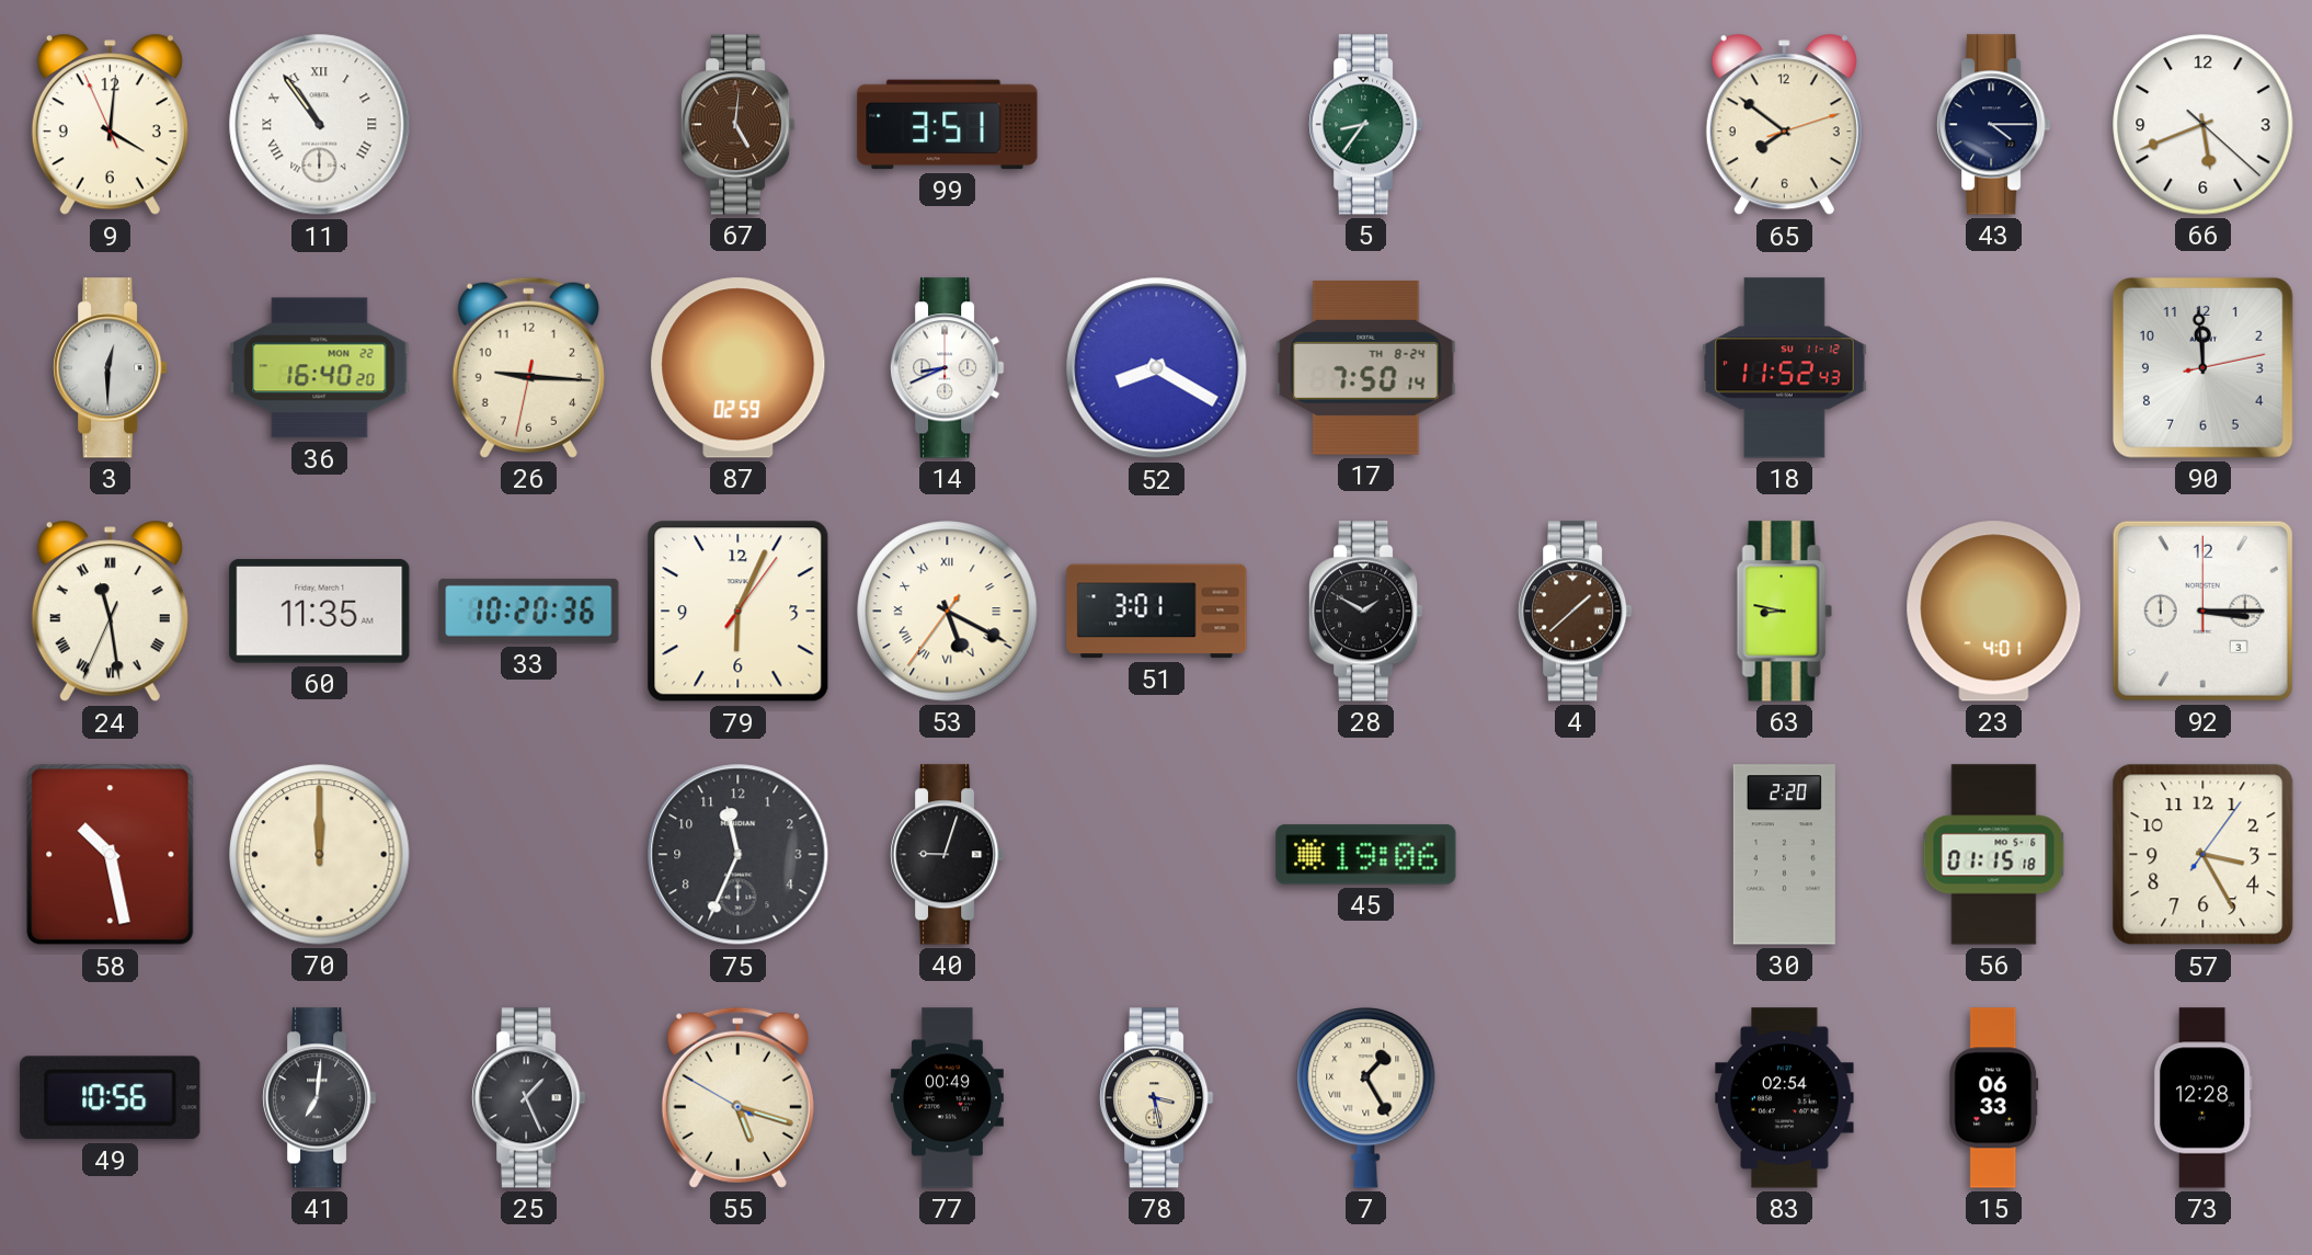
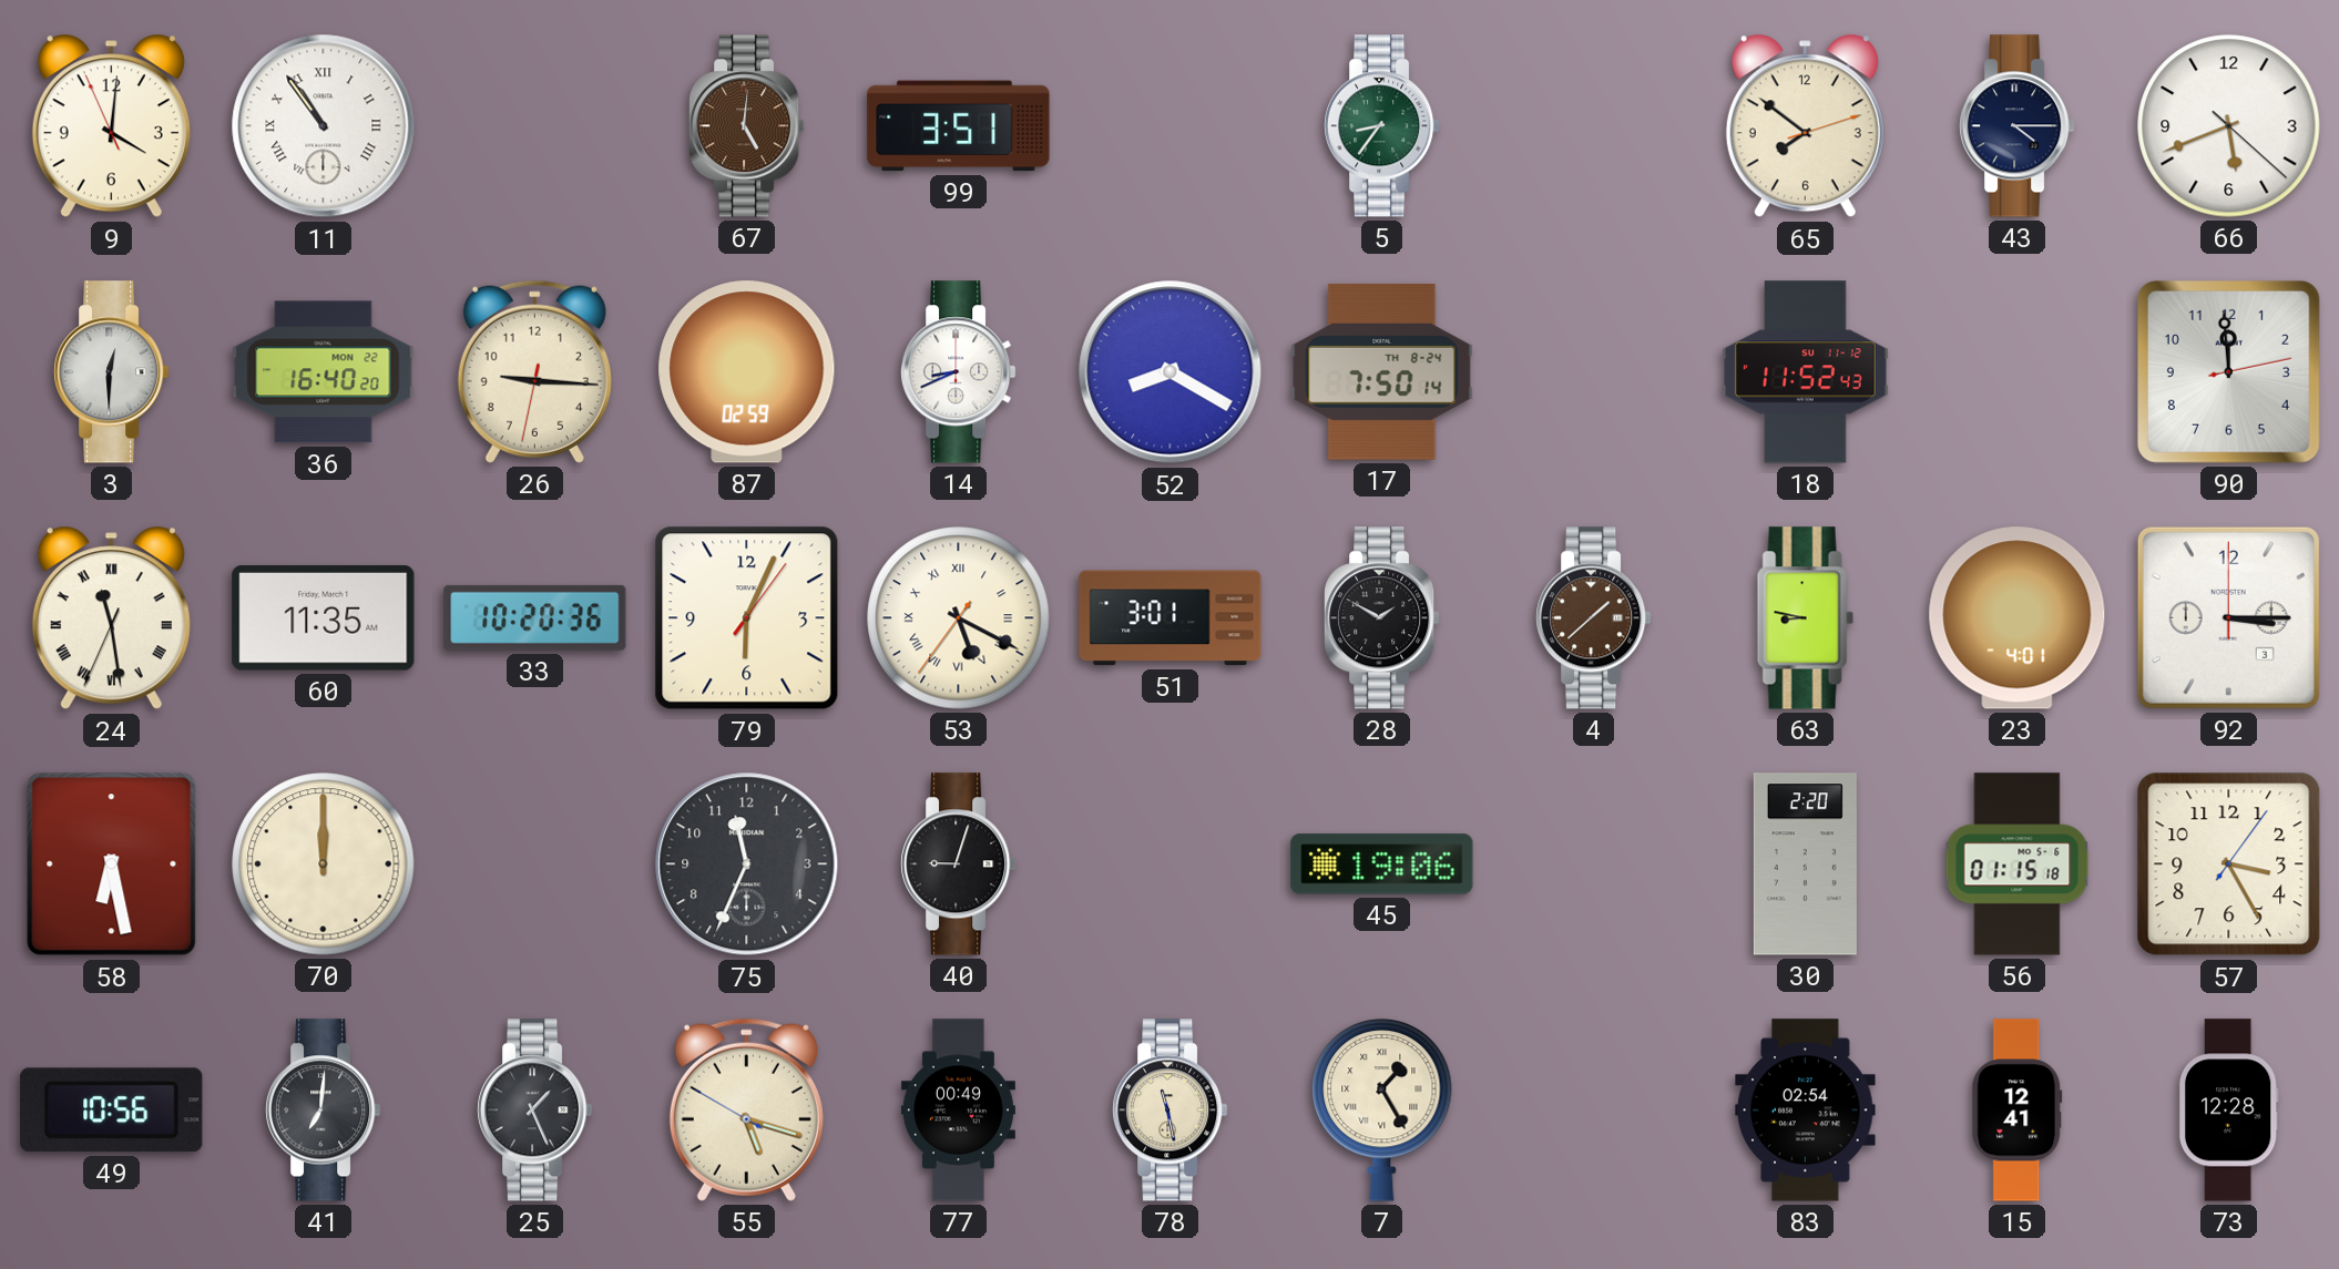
58: 10:28 -> 6:28
78: 3:28 -> 11:28
15: 06:33 -> 12:41
